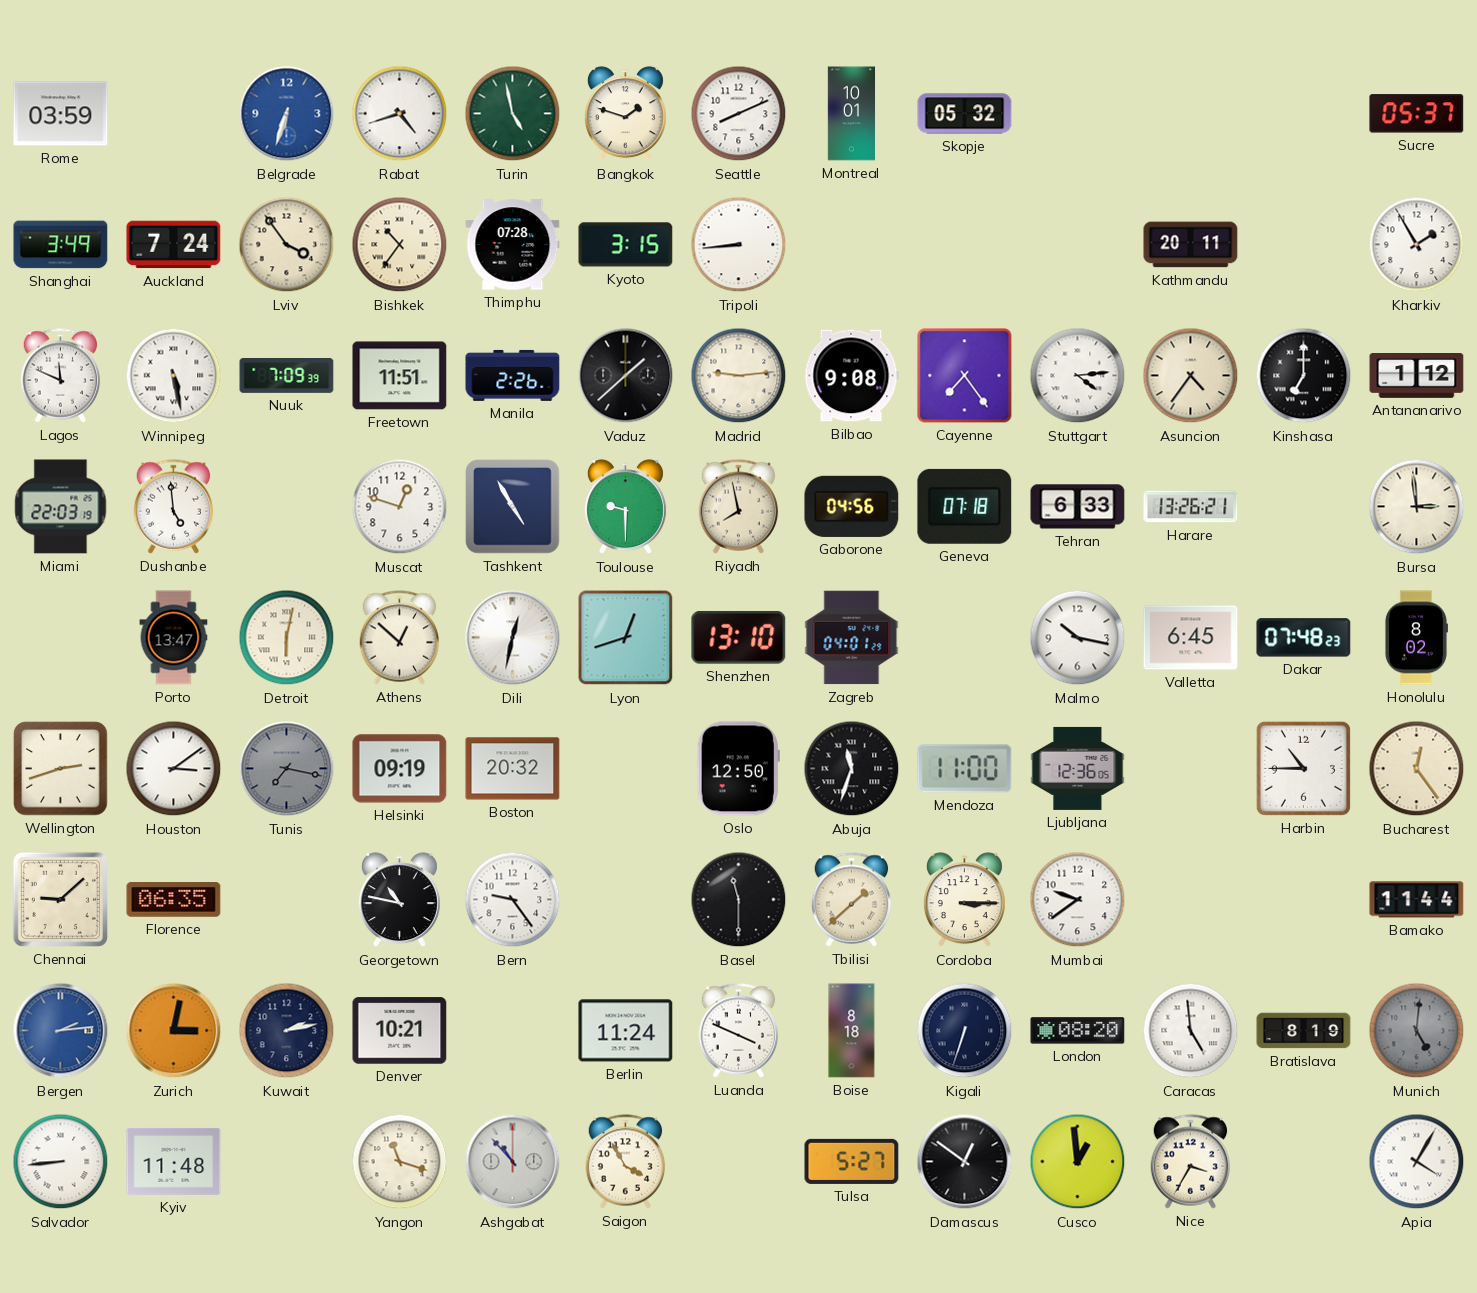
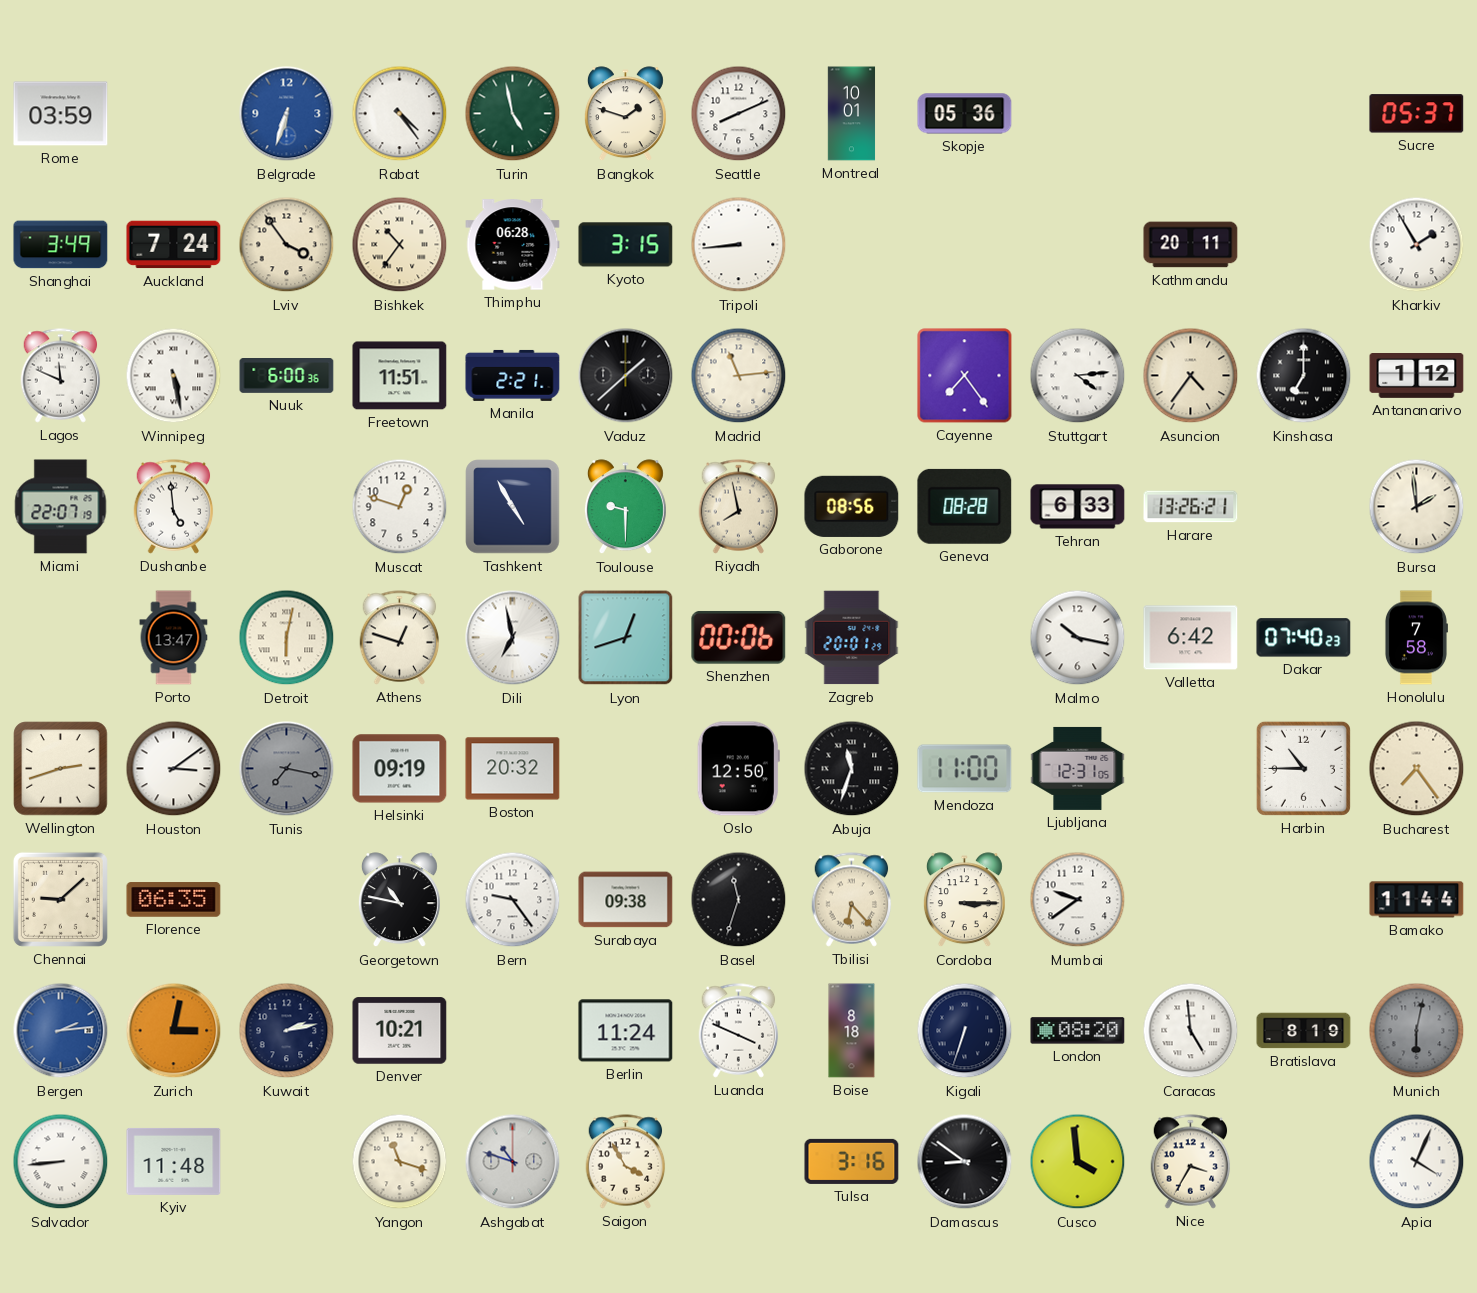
Rabat: 4:42 -> 4:24
Skopje: 05:32 -> 05:36
Thimphu: 07:28 -> 06:28
Nuuk: 7:09 -> 6:00
Manila: 2:26 -> 2:21
Madrid: 9:14 -> 11:14
Bilbao: 9:08 -> none
Miami: 22:03 -> 22:07
Gaborone: 04:56 -> 08:56
Geneva: 07:18 -> 08:28
Bursa: 2:59 -> 1:59
Athens: 12:52 -> 12:48
Dili: 12:32 -> 6:58
Shenzhen: 13:10 -> 00:06
Zagreb: 04:01 -> 20:01
Valletta: 6:45 -> 6:42
Dakar: 07:48 -> 07:40
Honolulu: 8:02 -> 7:58
Ljubljana: 12:36 -> 12:31
Bucharest: 12:24 -> 7:24
Surabaya: none -> 09:38
Basel: 11:30 -> 11:33
Tbilisi: 1:38 -> 6:23
Munich: 5:01 -> 6:02
Ashgabat: 10:53 -> 10:48
Tulsa: 5:27 -> 3:16
Damascus: 12:51 -> 8:51
Cusco: 12:59 -> 3:59
Apia: 4:05 -> 4:04
